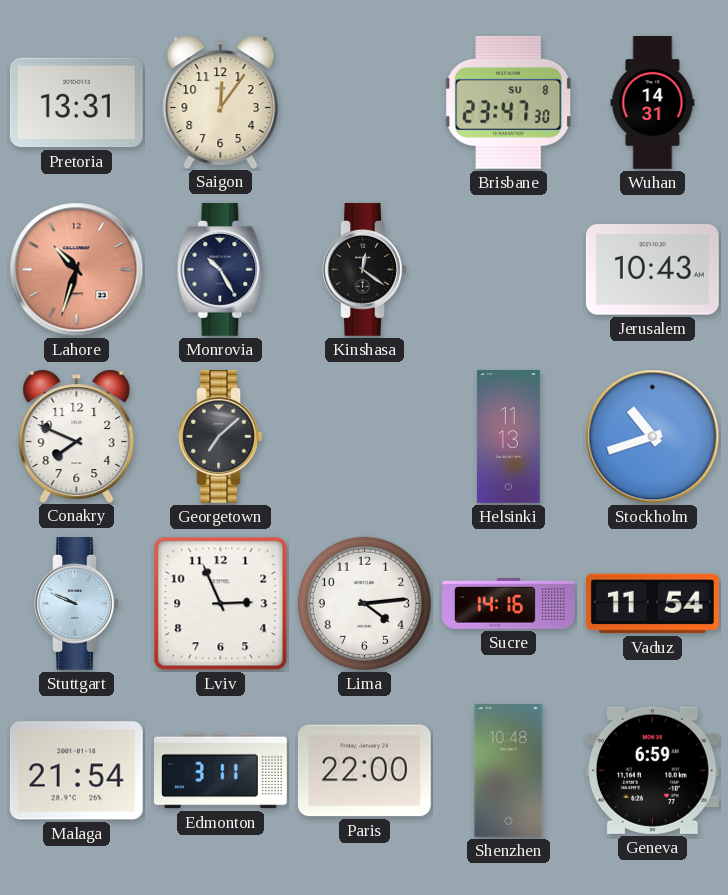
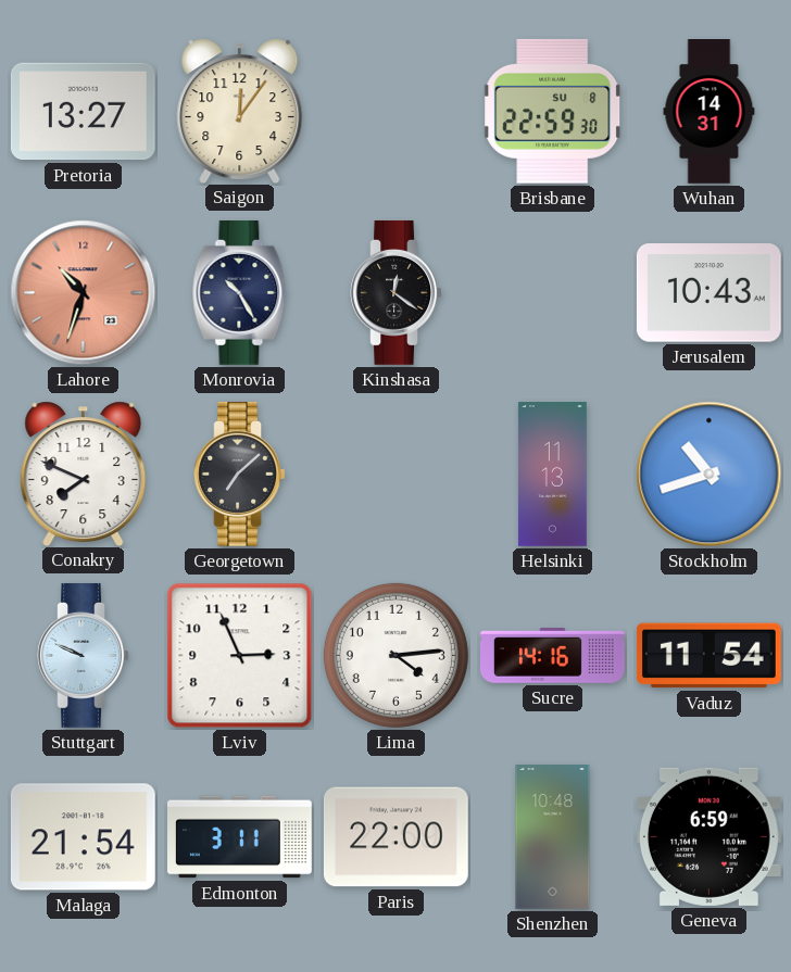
Pretoria: 13:31 -> 13:27
Brisbane: 23:47 -> 22:59
